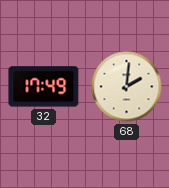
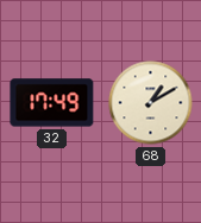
68: 2:01 -> 1:10
